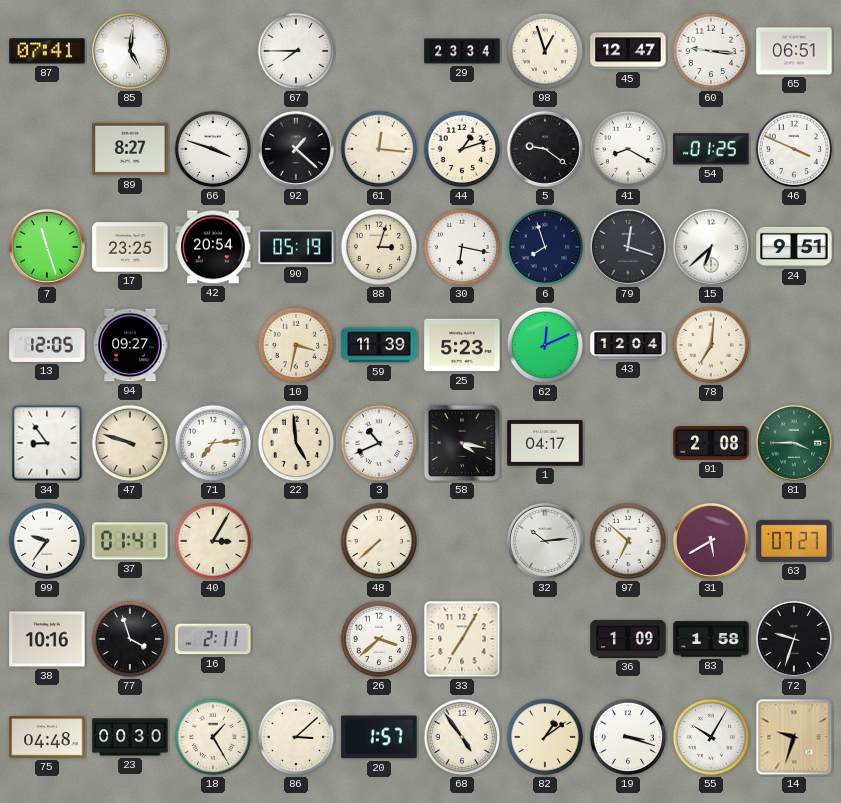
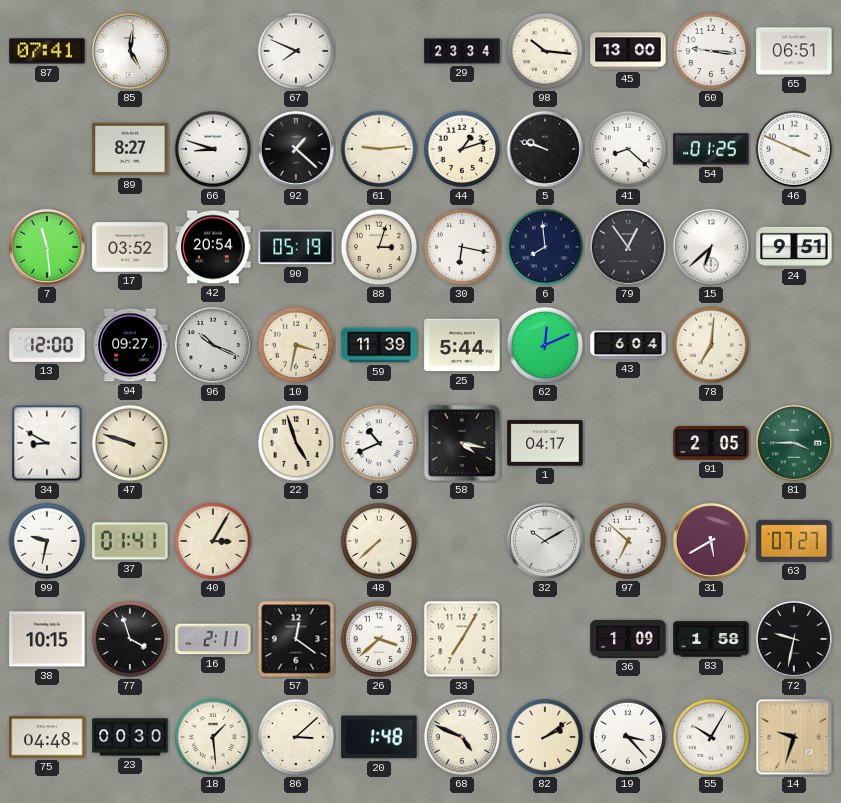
67: 7:45 -> 7:49
98: 12:57 -> 10:16
45: 12:47 -> 13:00
66: 3:48 -> 8:48
61: 12:16 -> 9:14
5: 9:21 -> 9:48
41: 8:20 -> 8:22
7: 11:27 -> 11:29
17: 23:25 -> 03:52
6: 7:57 -> 7:59
79: 12:18 -> 12:54
13: 12:05 -> 12:00
96: none -> 10:19
25: 5:23 -> 5:44
43: 12:04 -> 6:04
34: 8:54 -> 8:50
71: 7:14 -> none
22: 4:59 -> 4:57
91: 2:08 -> 2:05
99: 9:36 -> 9:32
32: 10:14 -> 10:10
38: 10:16 -> 10:15
57: none -> 12:21
72: 9:33 -> 9:32
18: 1:25 -> 1:29
20: 1:57 -> 1:48
68: 4:54 -> 4:49
82: 1:09 -> 2:09
19: 3:18 -> 3:23
